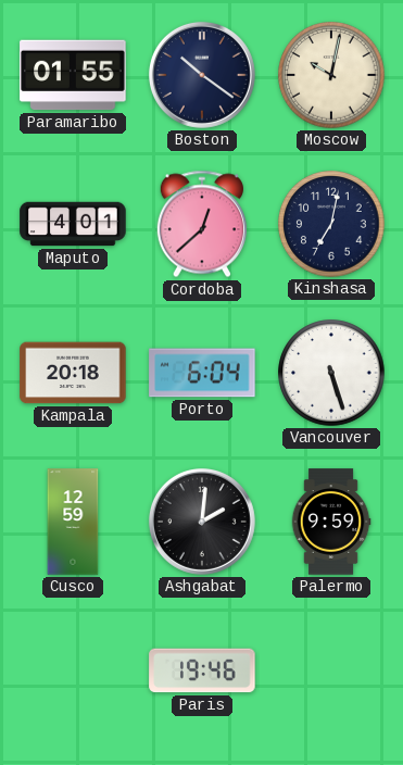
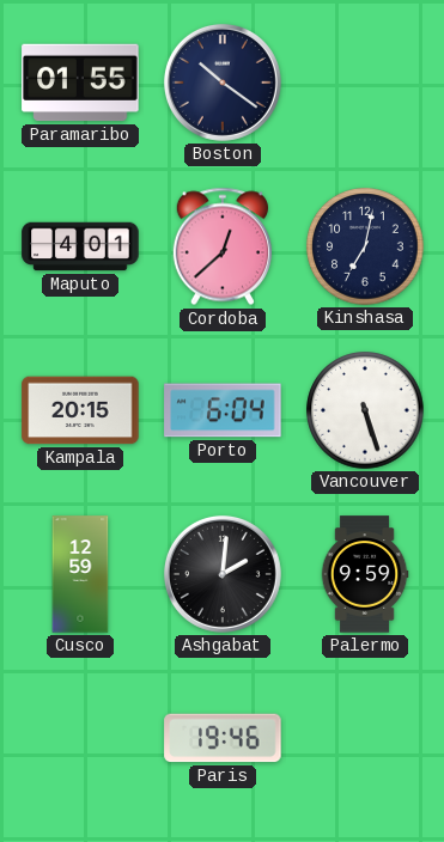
Moscow: 10:02 -> none
Kampala: 20:18 -> 20:15
